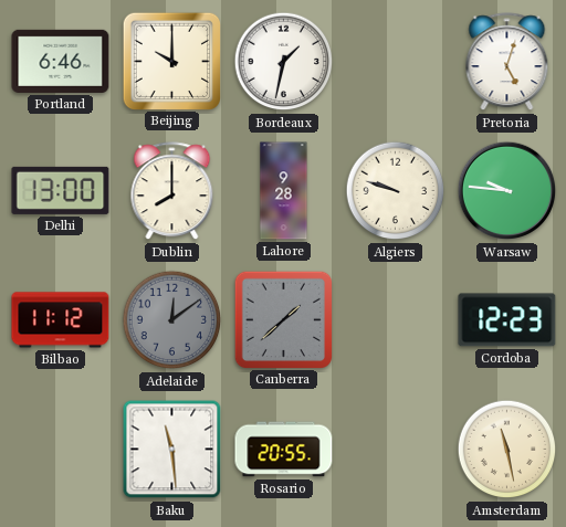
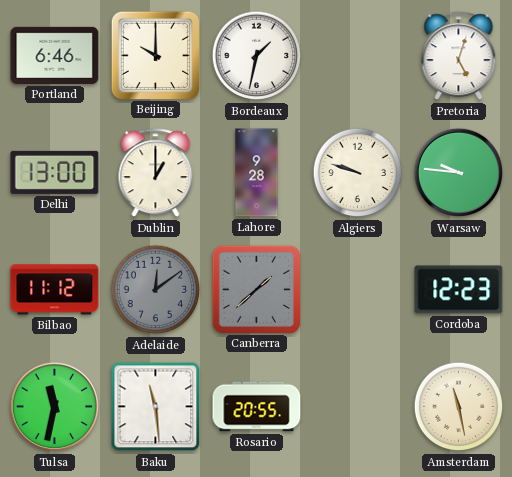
Dublin: 8:00 -> 1:00
Tulsa: none -> 11:32
